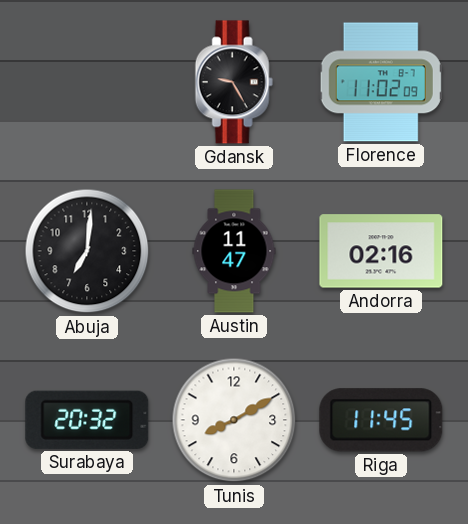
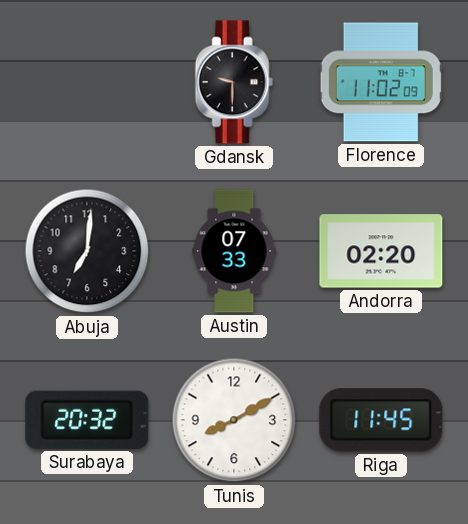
Gdansk: 9:25 -> 9:30
Austin: 11:47 -> 07:33
Andorra: 02:16 -> 02:20
